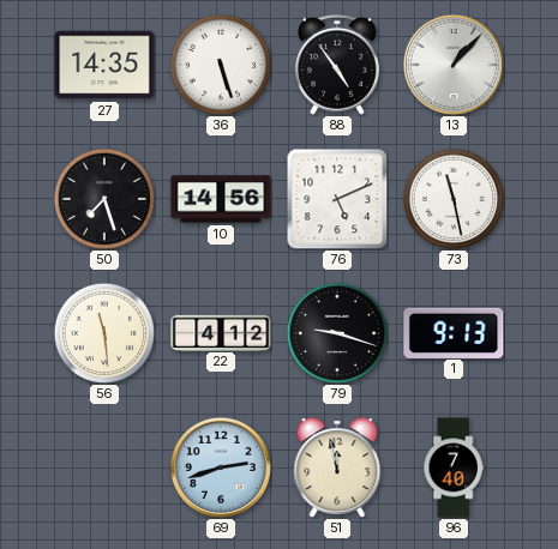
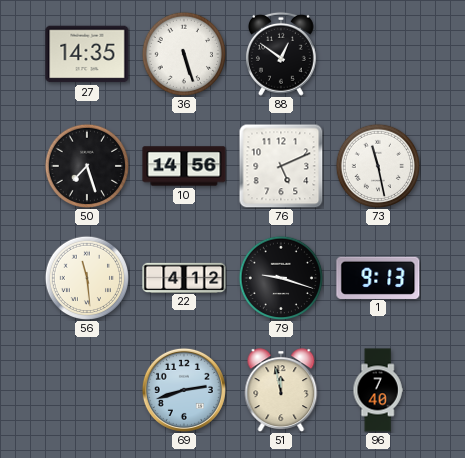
88: 4:54 -> 12:51
13: 1:07 -> none
